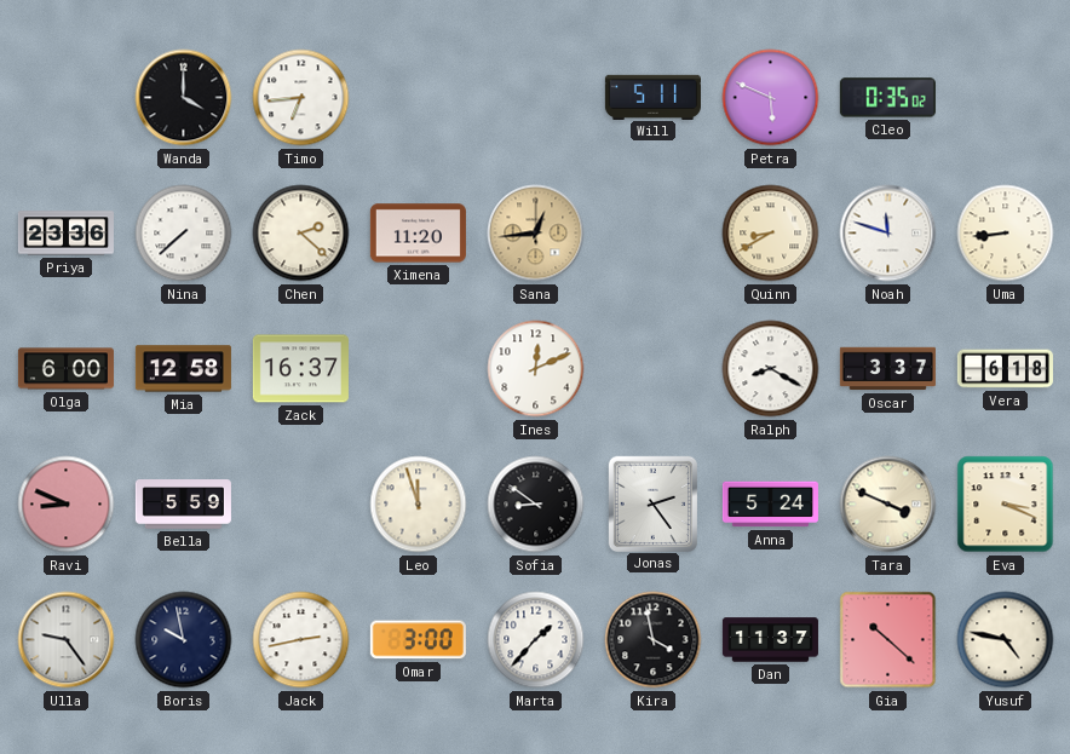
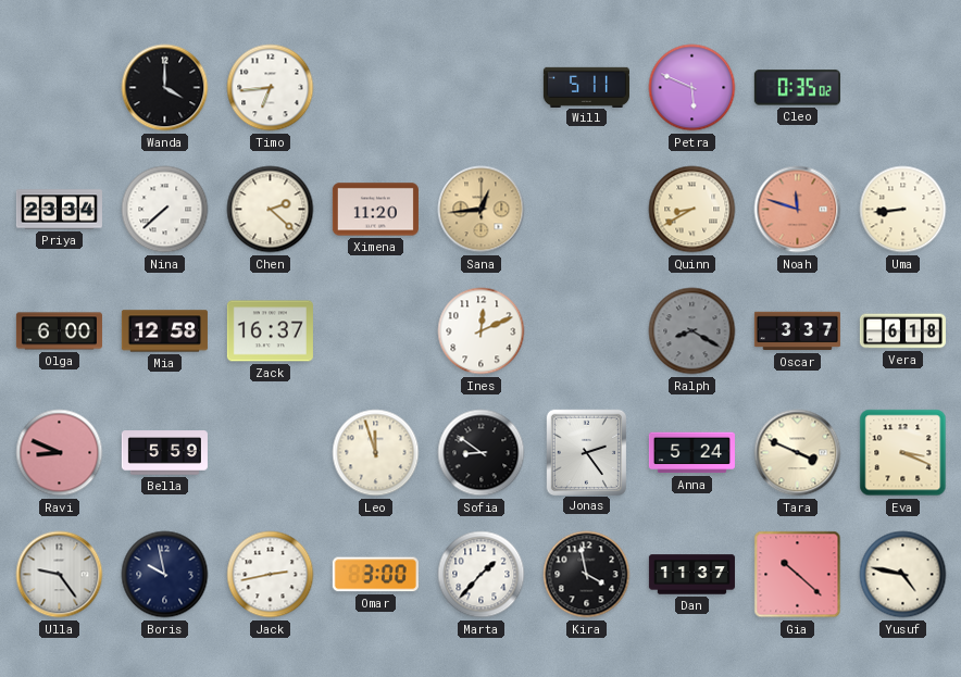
Priya: 23:36 -> 23:34
Noah dial: white -> salmon
Ralph dial: white -> grey
